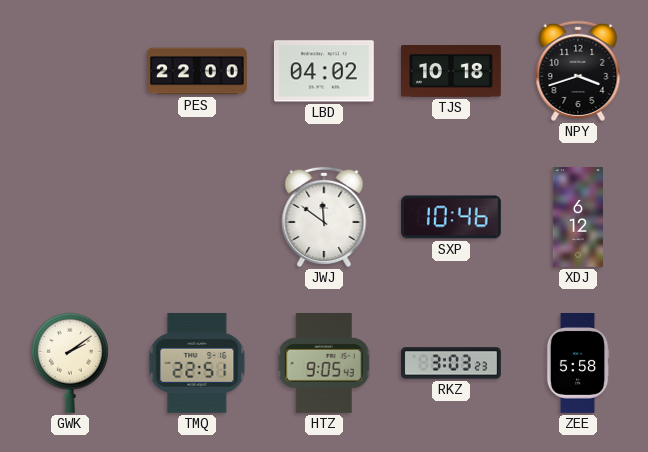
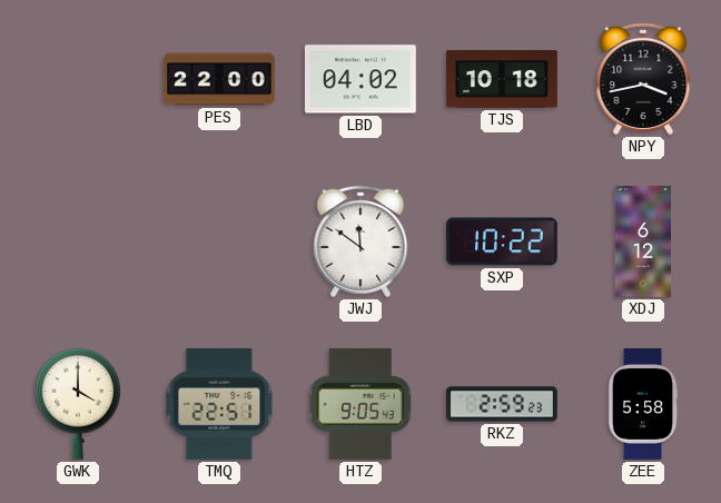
NPY: 3:42 -> 3:43
SXP: 10:46 -> 10:22
GWK: 2:09 -> 4:00
RKZ: 3:03 -> 2:59
